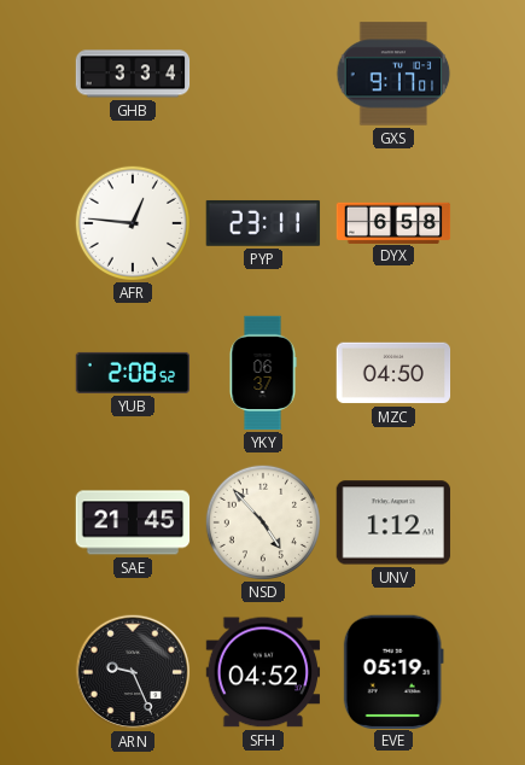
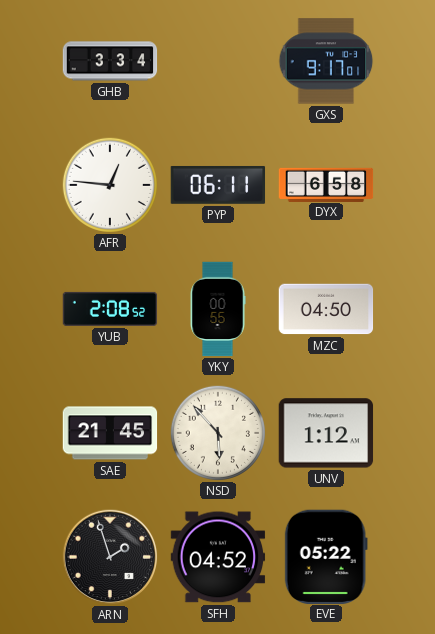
PYP: 23:11 -> 06:11
YKY: 06:37 -> 00:55
NSD: 4:53 -> 5:53
ARN: 9:26 -> 1:57
EVE: 05:19 -> 05:22
